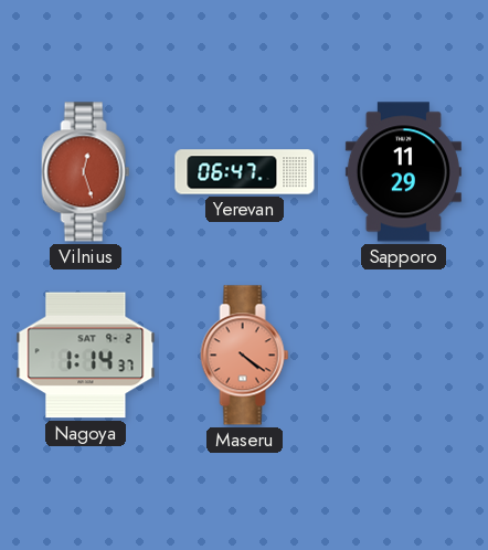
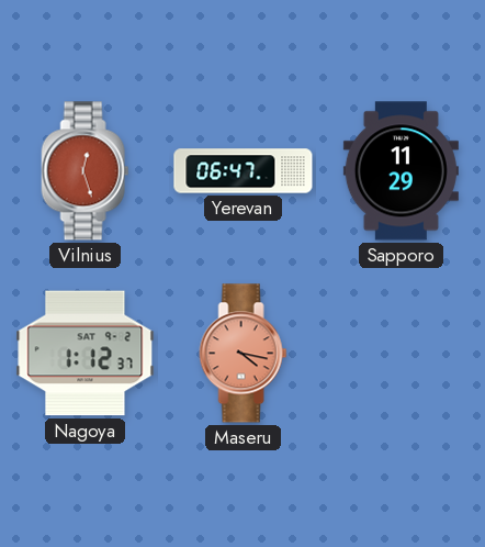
Nagoya: 1:14 -> 1:12
Maseru: 4:21 -> 4:17
